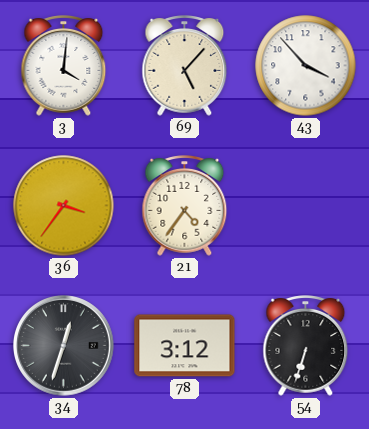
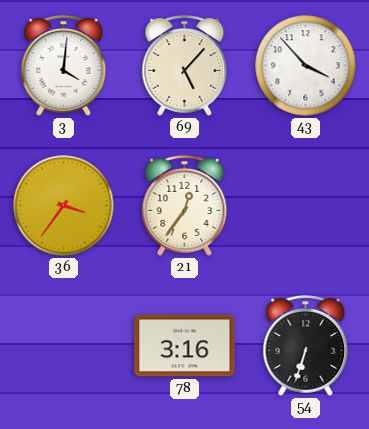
21: 4:36 -> 12:36
34: 12:33 -> none
78: 3:12 -> 3:16
